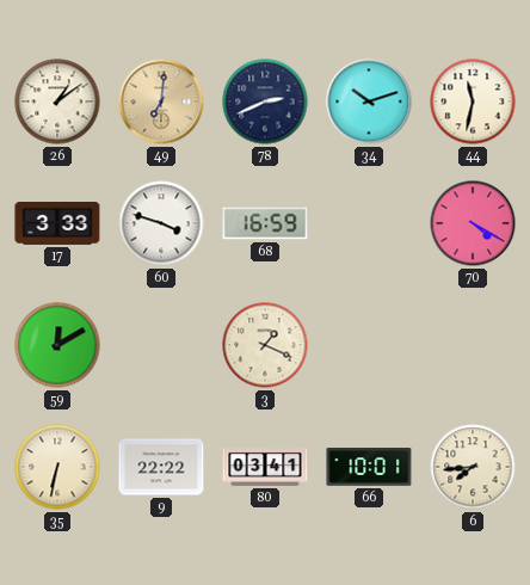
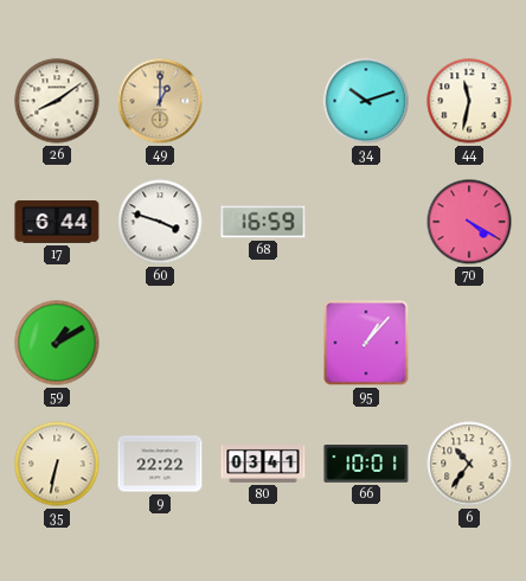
26: 1:09 -> 8:09
49: 7:01 -> 1:00
78: 2:41 -> none
17: 3:33 -> 6:44
59: 12:10 -> 1:10
3: 1:19 -> none
95: none -> 1:07
6: 7:44 -> 10:36
